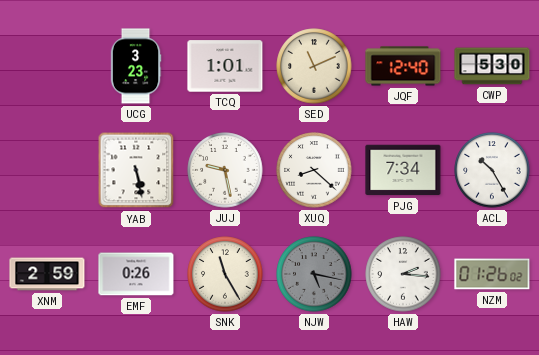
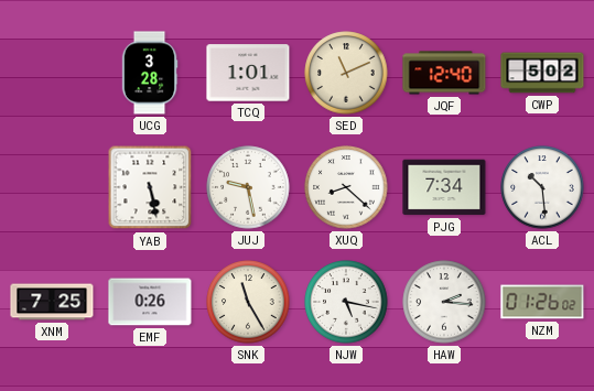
UCG: 3:23 -> 3:28
CWP: 5:30 -> 5:02
ACL: 10:25 -> 10:29
XNM: 2:59 -> 7:25
NJW dial: grey -> white
